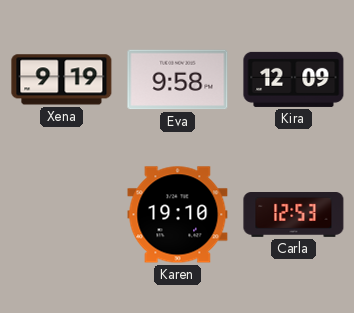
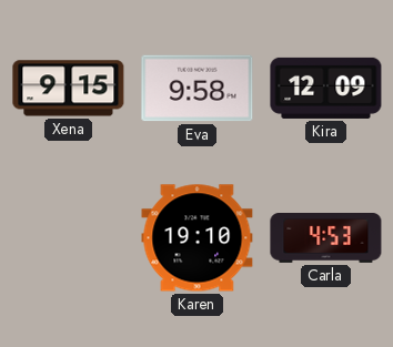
Xena: 9:19 -> 9:15
Carla: 12:53 -> 4:53
